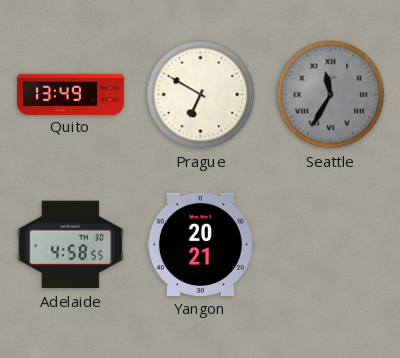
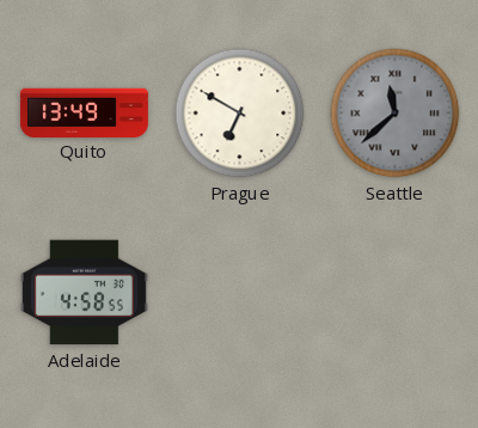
Seattle: 11:35 -> 11:38
Yangon: 20:21 -> none
